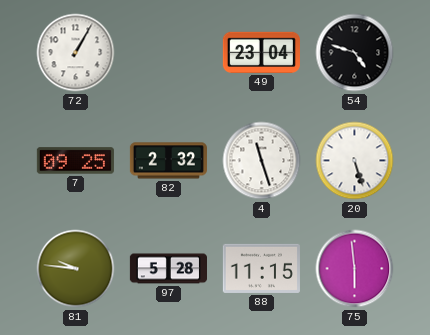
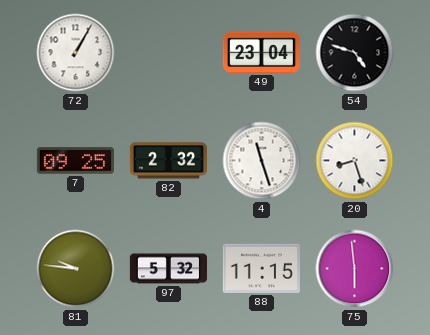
20: 5:27 -> 8:27
97: 5:28 -> 5:32
